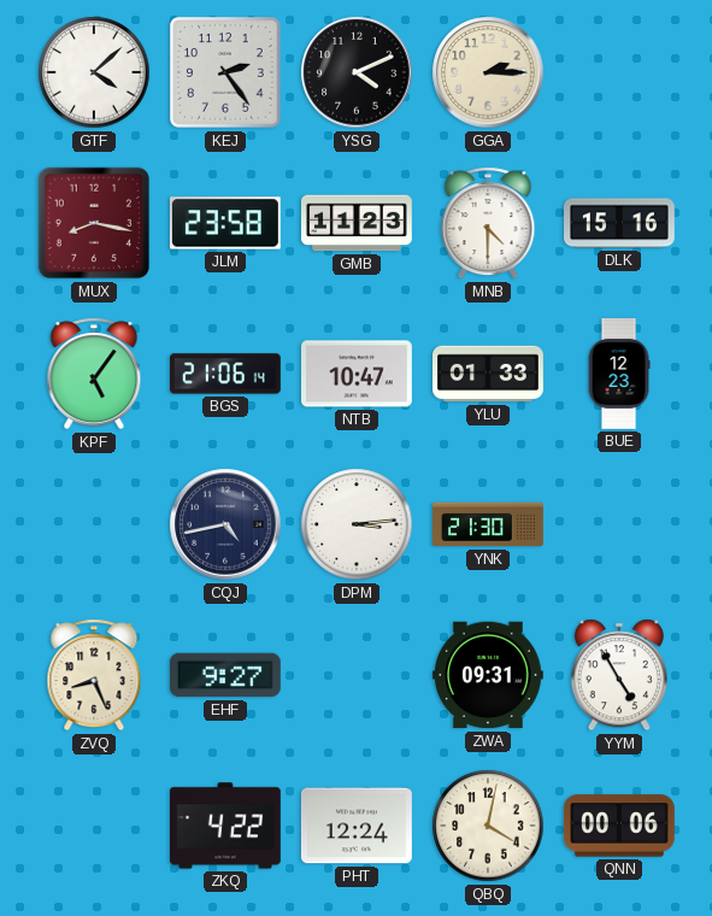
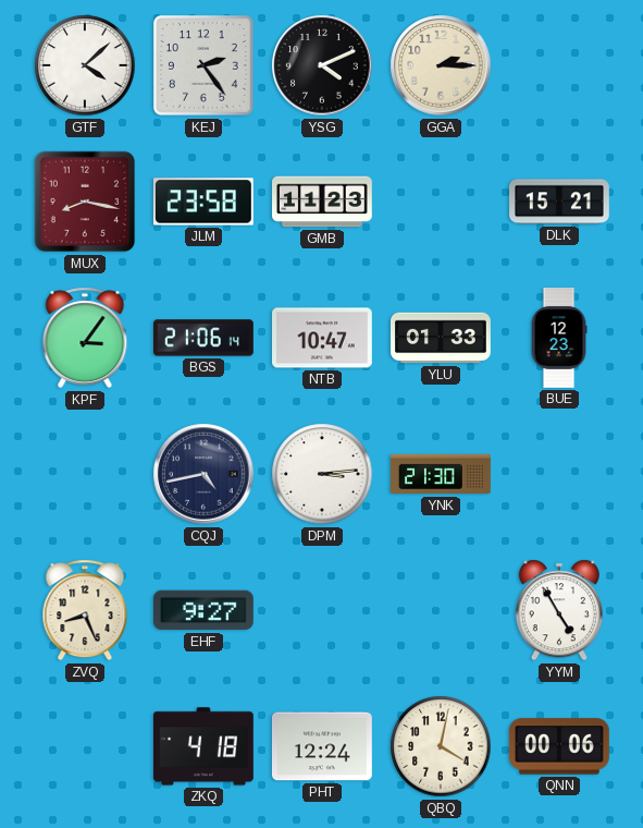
MNB: 4:30 -> none
DLK: 15:16 -> 15:21
KPF: 5:06 -> 3:06
ZWA: 09:31 -> none
ZKQ: 4:22 -> 4:18
